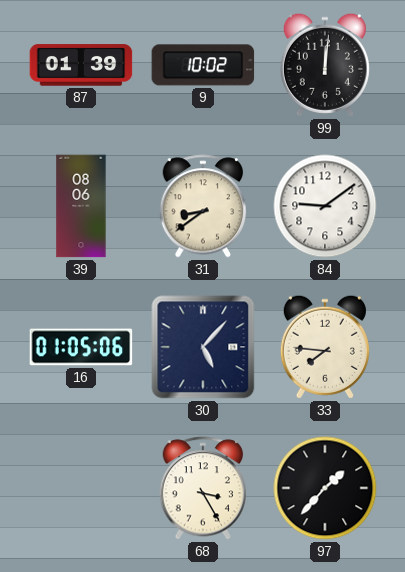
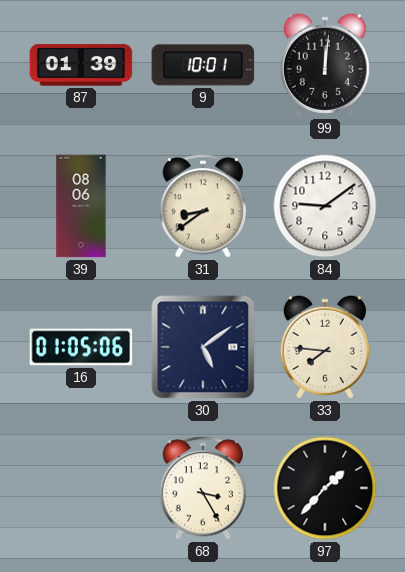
9: 10:02 -> 10:01
30: 5:07 -> 5:09
